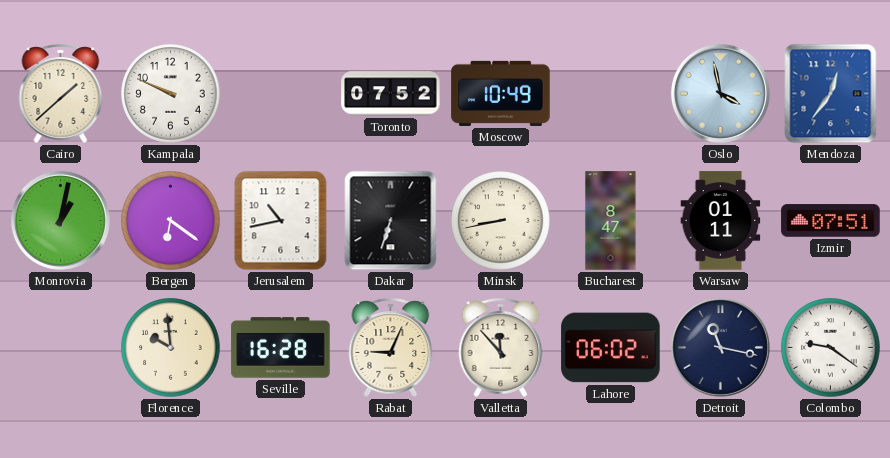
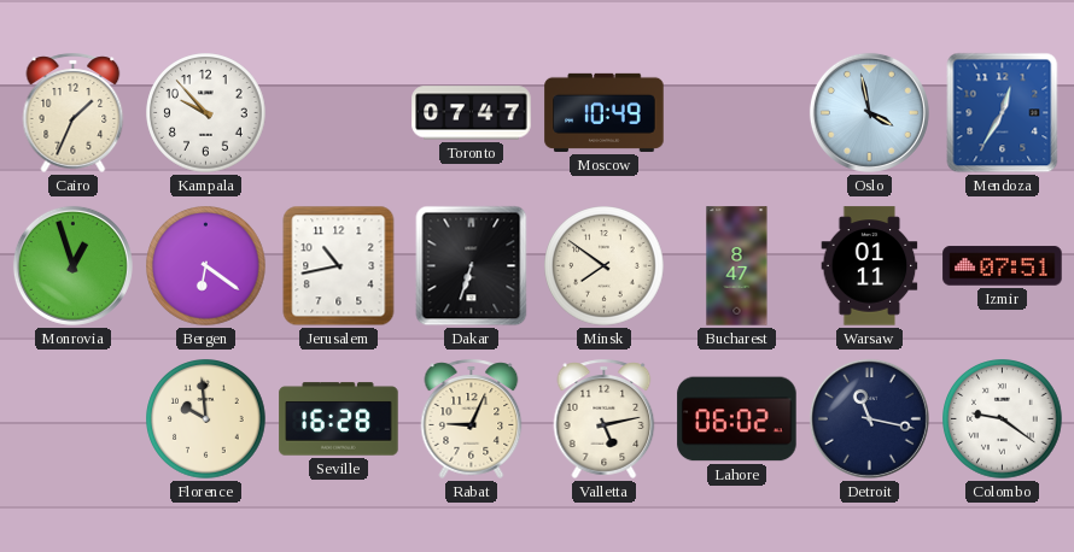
Cairo: 1:38 -> 1:34
Kampala: 9:49 -> 9:53
Toronto: 07:52 -> 07:47
Mendoza: 12:36 -> 12:35
Monrovia: 1:02 -> 12:57
Minsk: 8:43 -> 7:51
Valletta: 11:53 -> 5:13
